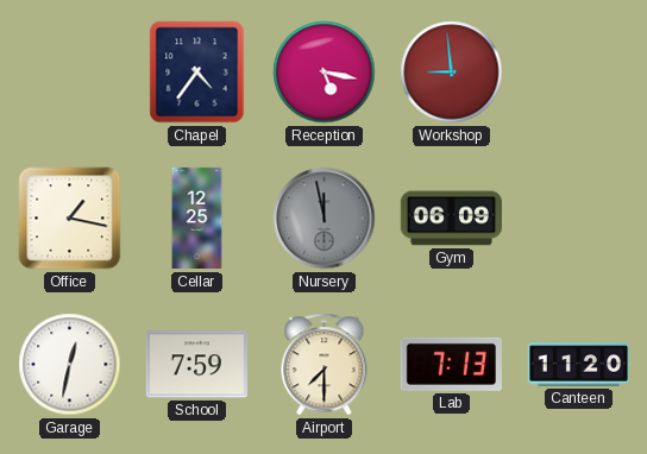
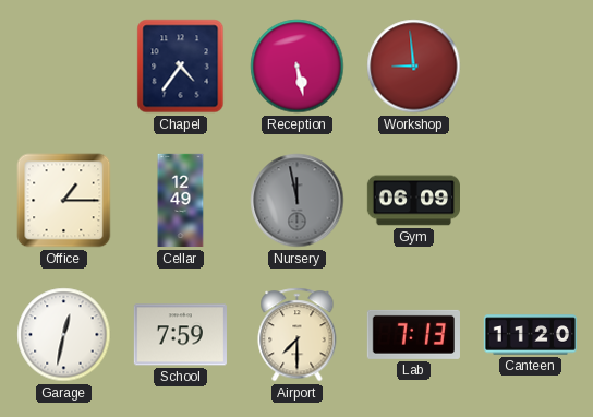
Reception: 5:17 -> 5:28
Office: 1:17 -> 1:15
Cellar: 12:25 -> 12:49
